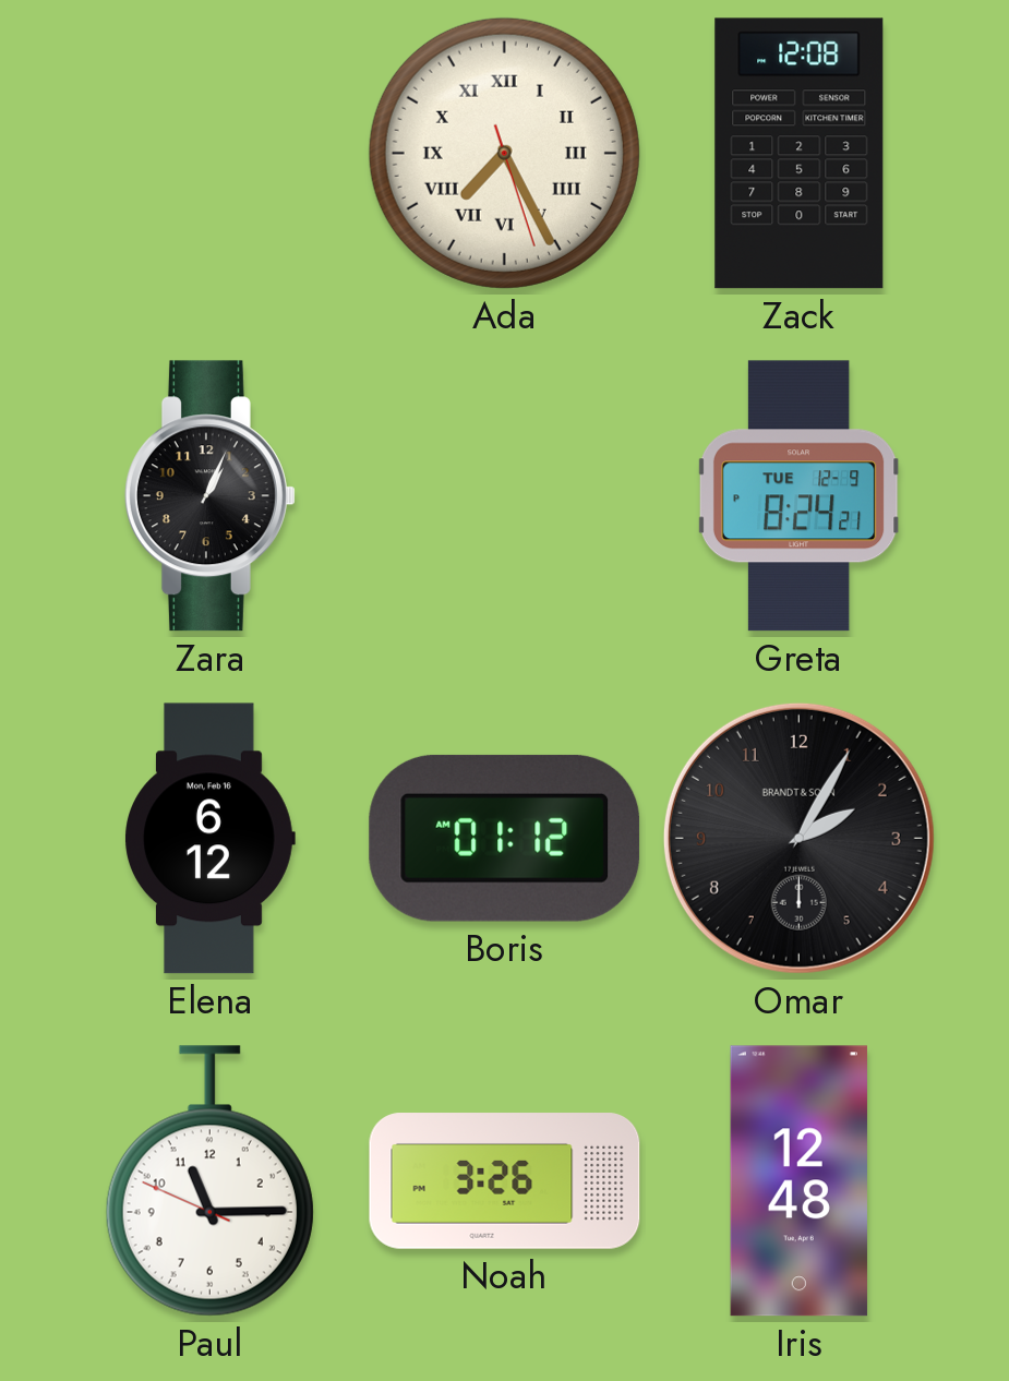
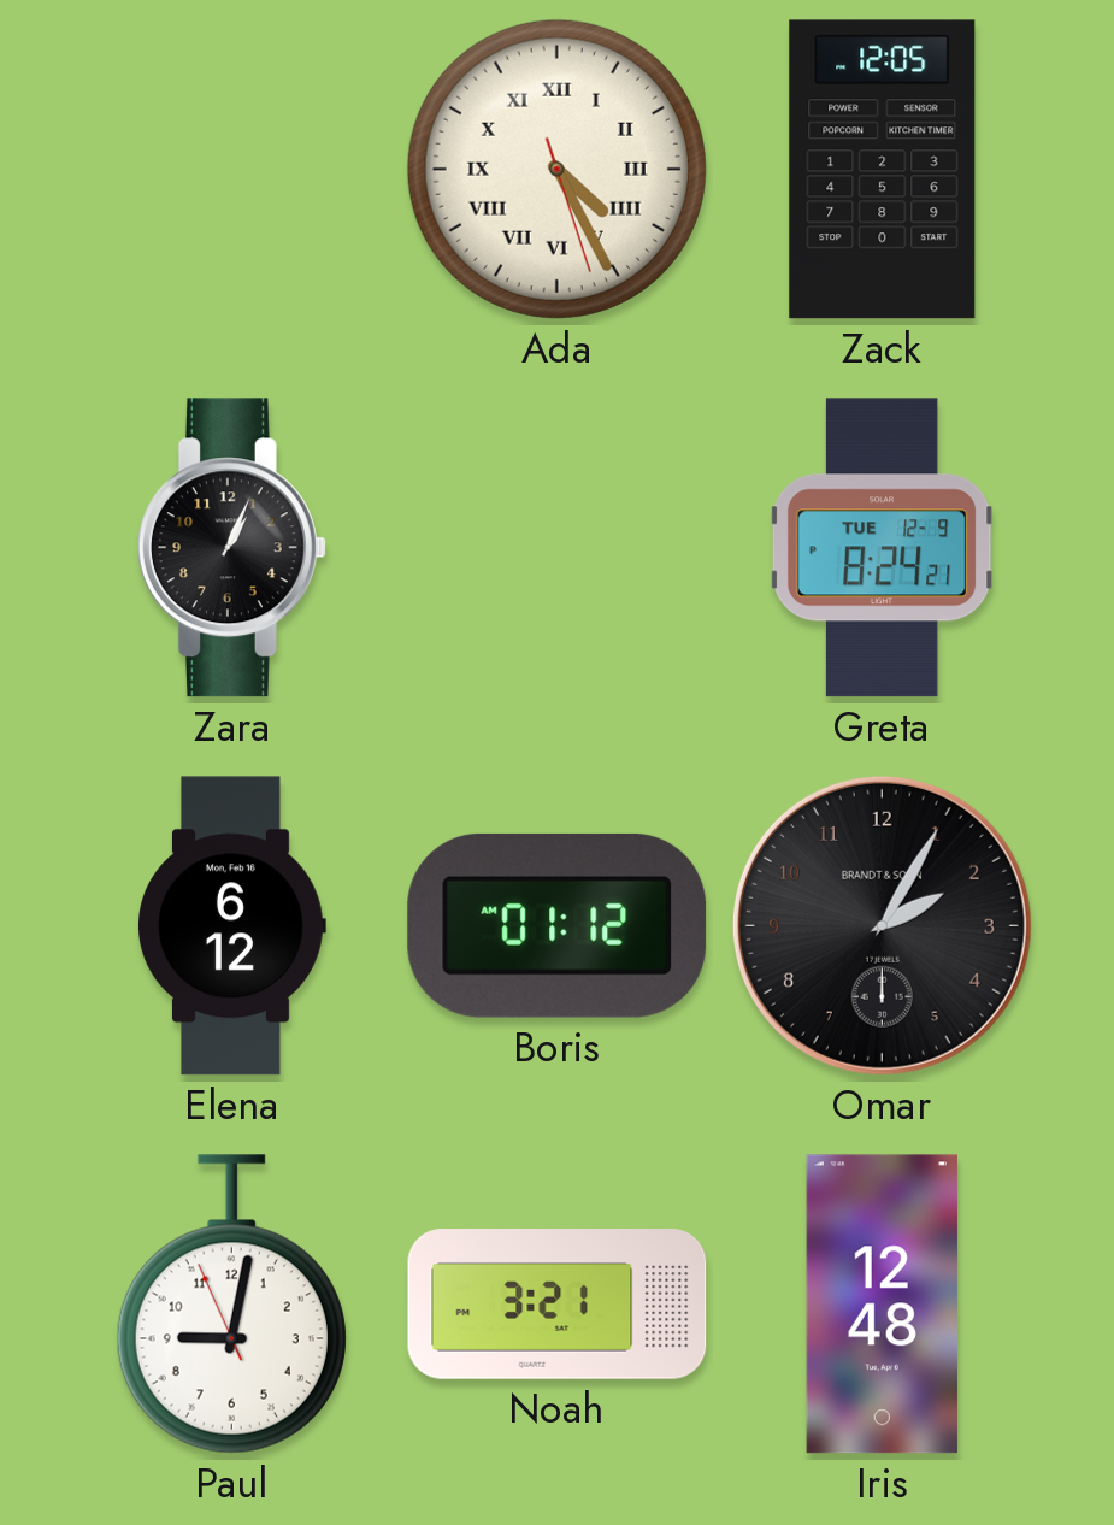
Ada: 7:25 -> 4:25
Zack: 12:08 -> 12:05
Paul: 11:14 -> 9:01
Noah: 3:26 -> 3:21
